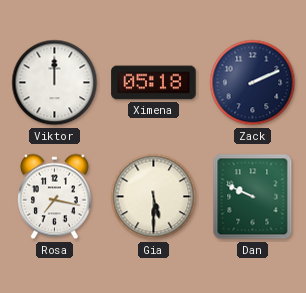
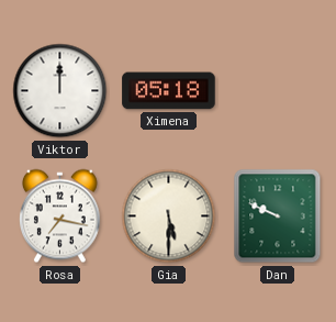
Zack: 2:11 -> none
